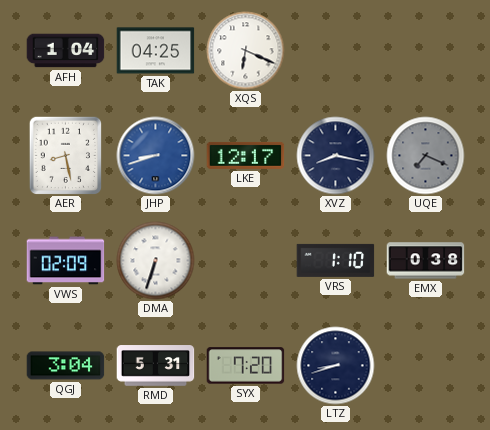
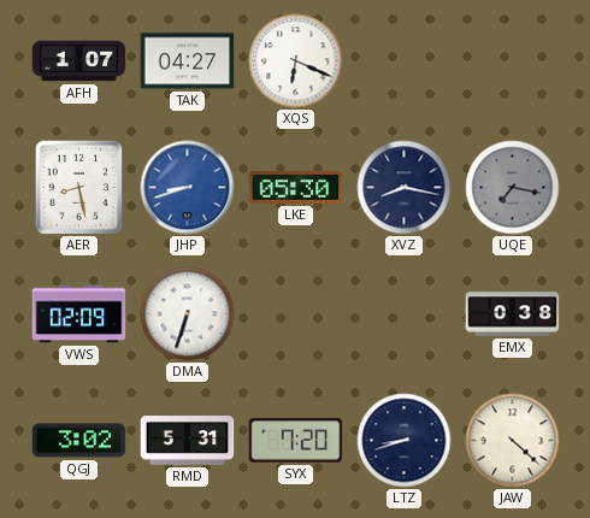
AFH: 1:04 -> 1:07
TAK: 04:25 -> 04:27
LKE: 12:17 -> 05:30
UQE: 7:19 -> 7:17
VRS: 1:10 -> none
QGJ: 3:04 -> 3:02
JAW: none -> 4:22
